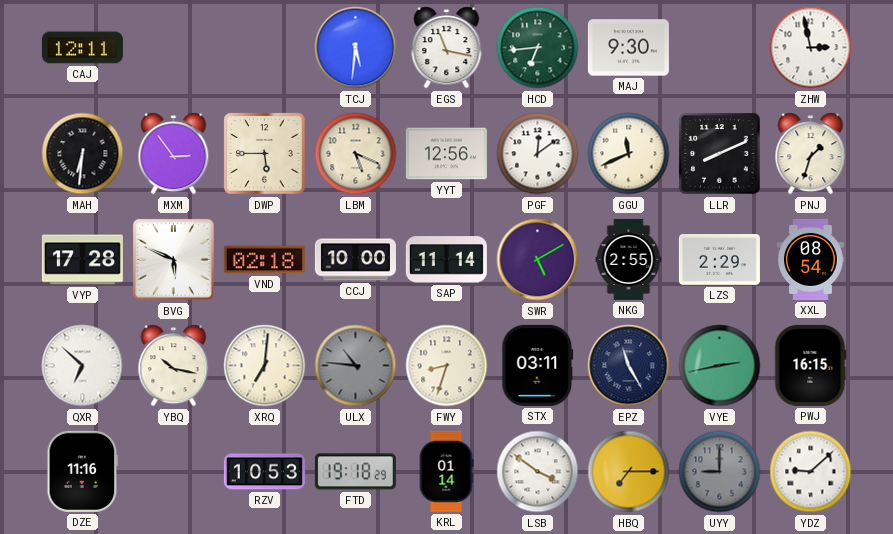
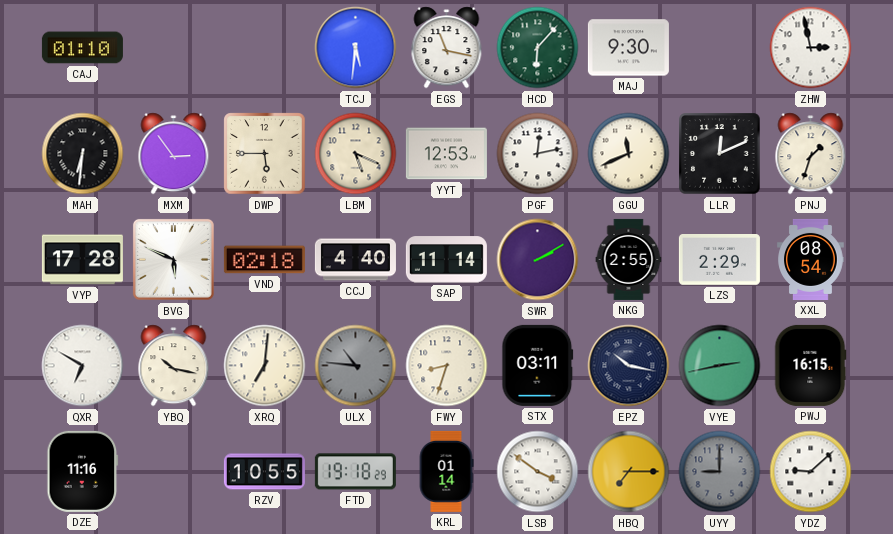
CAJ: 12:11 -> 01:10
HCD: 6:44 -> 6:07
YYT: 12:56 -> 12:53
PGF: 12:09 -> 12:13
LLR: 8:11 -> 12:11
CCJ: 10:00 -> 4:40
SWR: 5:10 -> 2:10
QXR: 6:52 -> 6:50
EPZ: 11:25 -> 10:17
RZV: 10:53 -> 10:55
